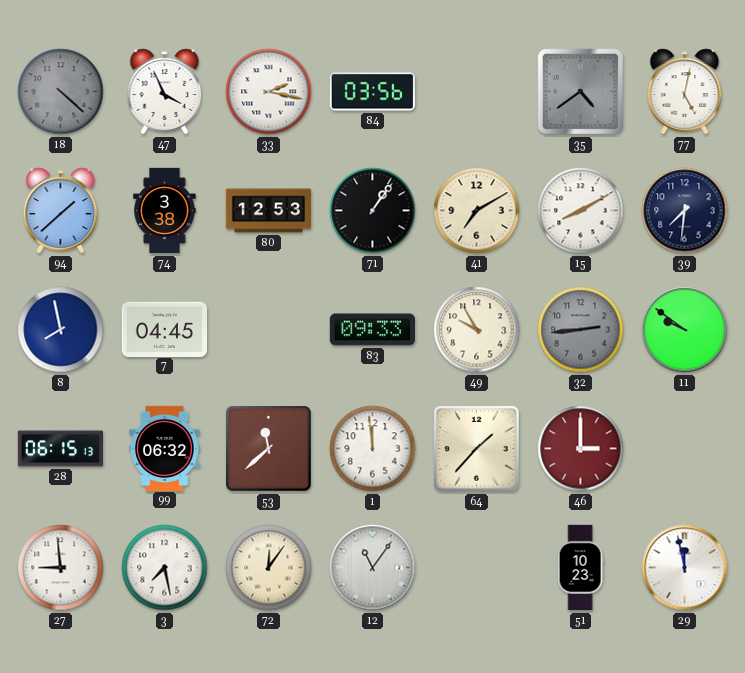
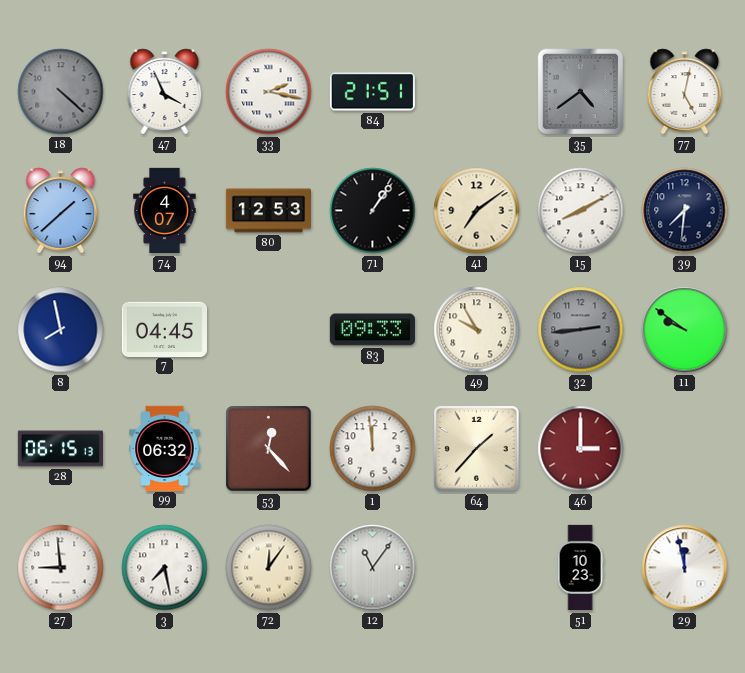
84: 03:56 -> 21:51
74: 3:38 -> 4:07
41: 7:10 -> 7:09
53: 11:38 -> 12:23
